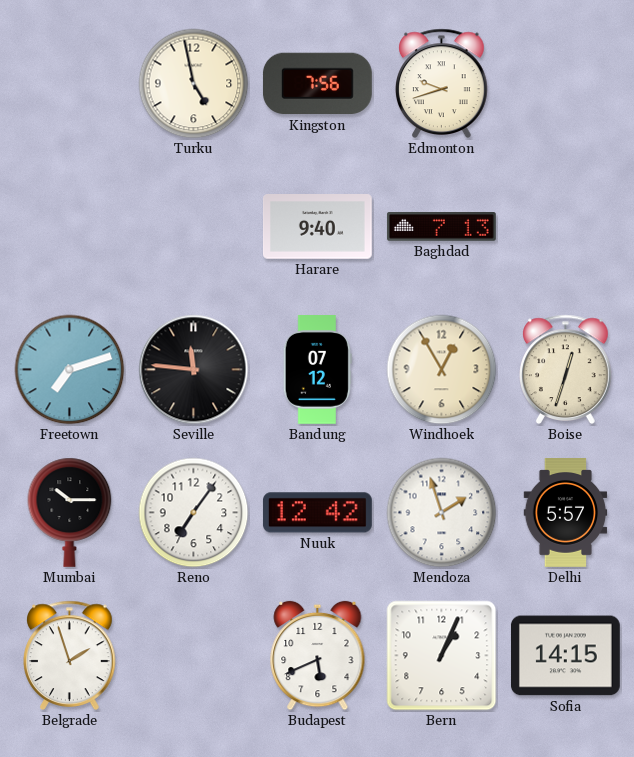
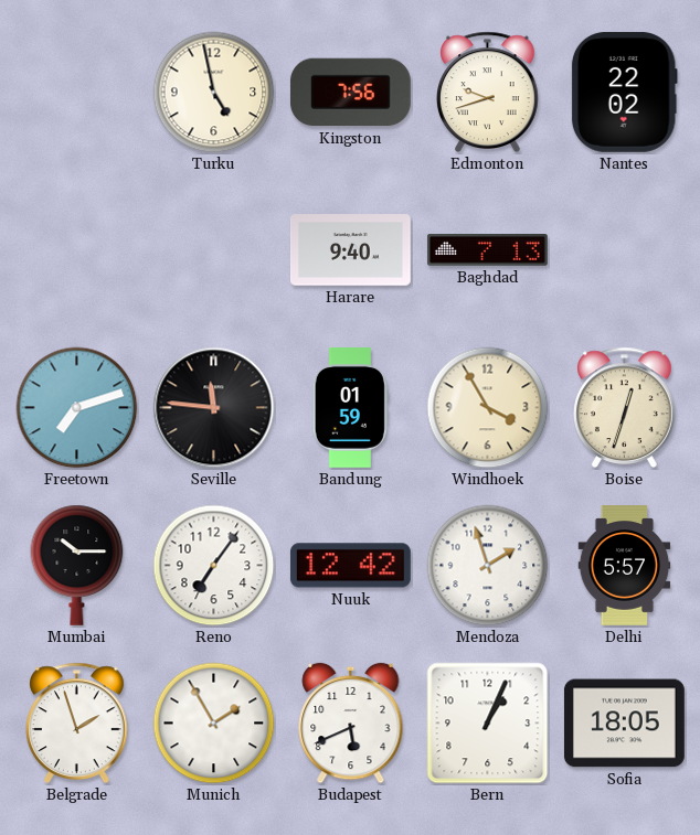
Nantes: none -> 22:02
Bandung: 07:12 -> 01:59
Windhoek: 12:55 -> 3:55
Munich: none -> 1:55
Sofia: 14:15 -> 18:05
